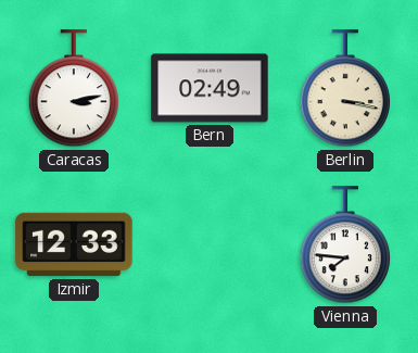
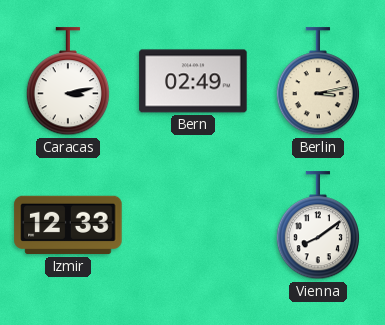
Berlin: 3:17 -> 3:13
Vienna: 7:46 -> 8:09
